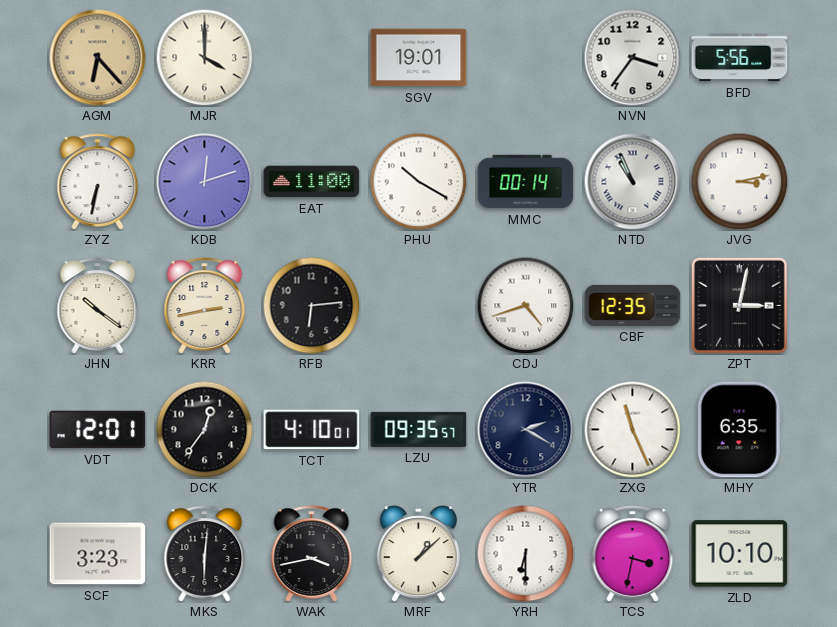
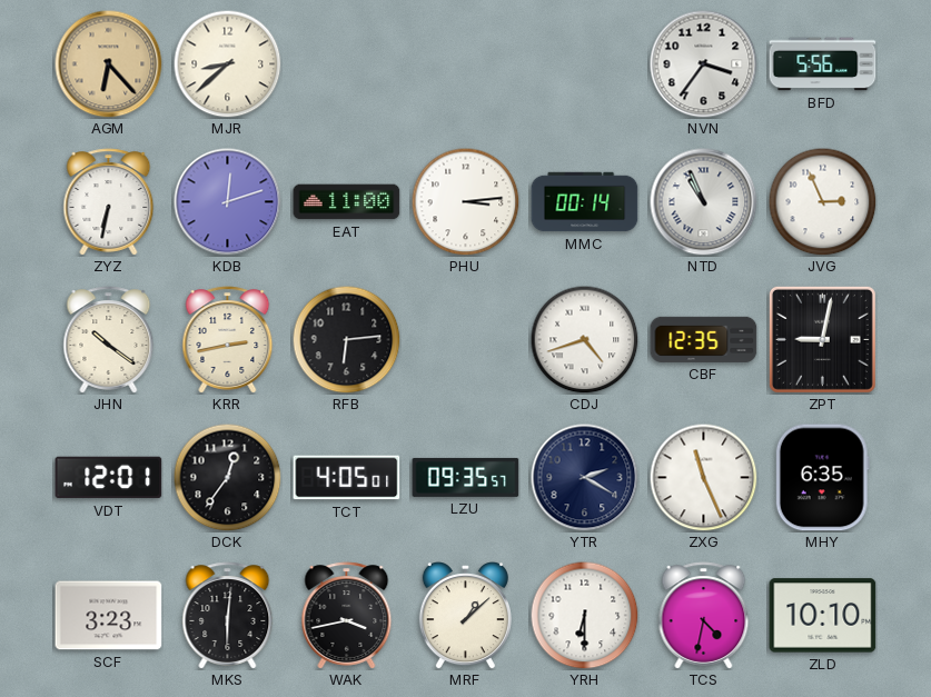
MJR: 4:00 -> 8:38
SGV: 19:01 -> none
PHU: 10:20 -> 3:14
JVG: 3:13 -> 2:56
ZPT: 3:02 -> 9:02
TCT: 4:10 -> 4:05
TCS: 3:32 -> 4:32
